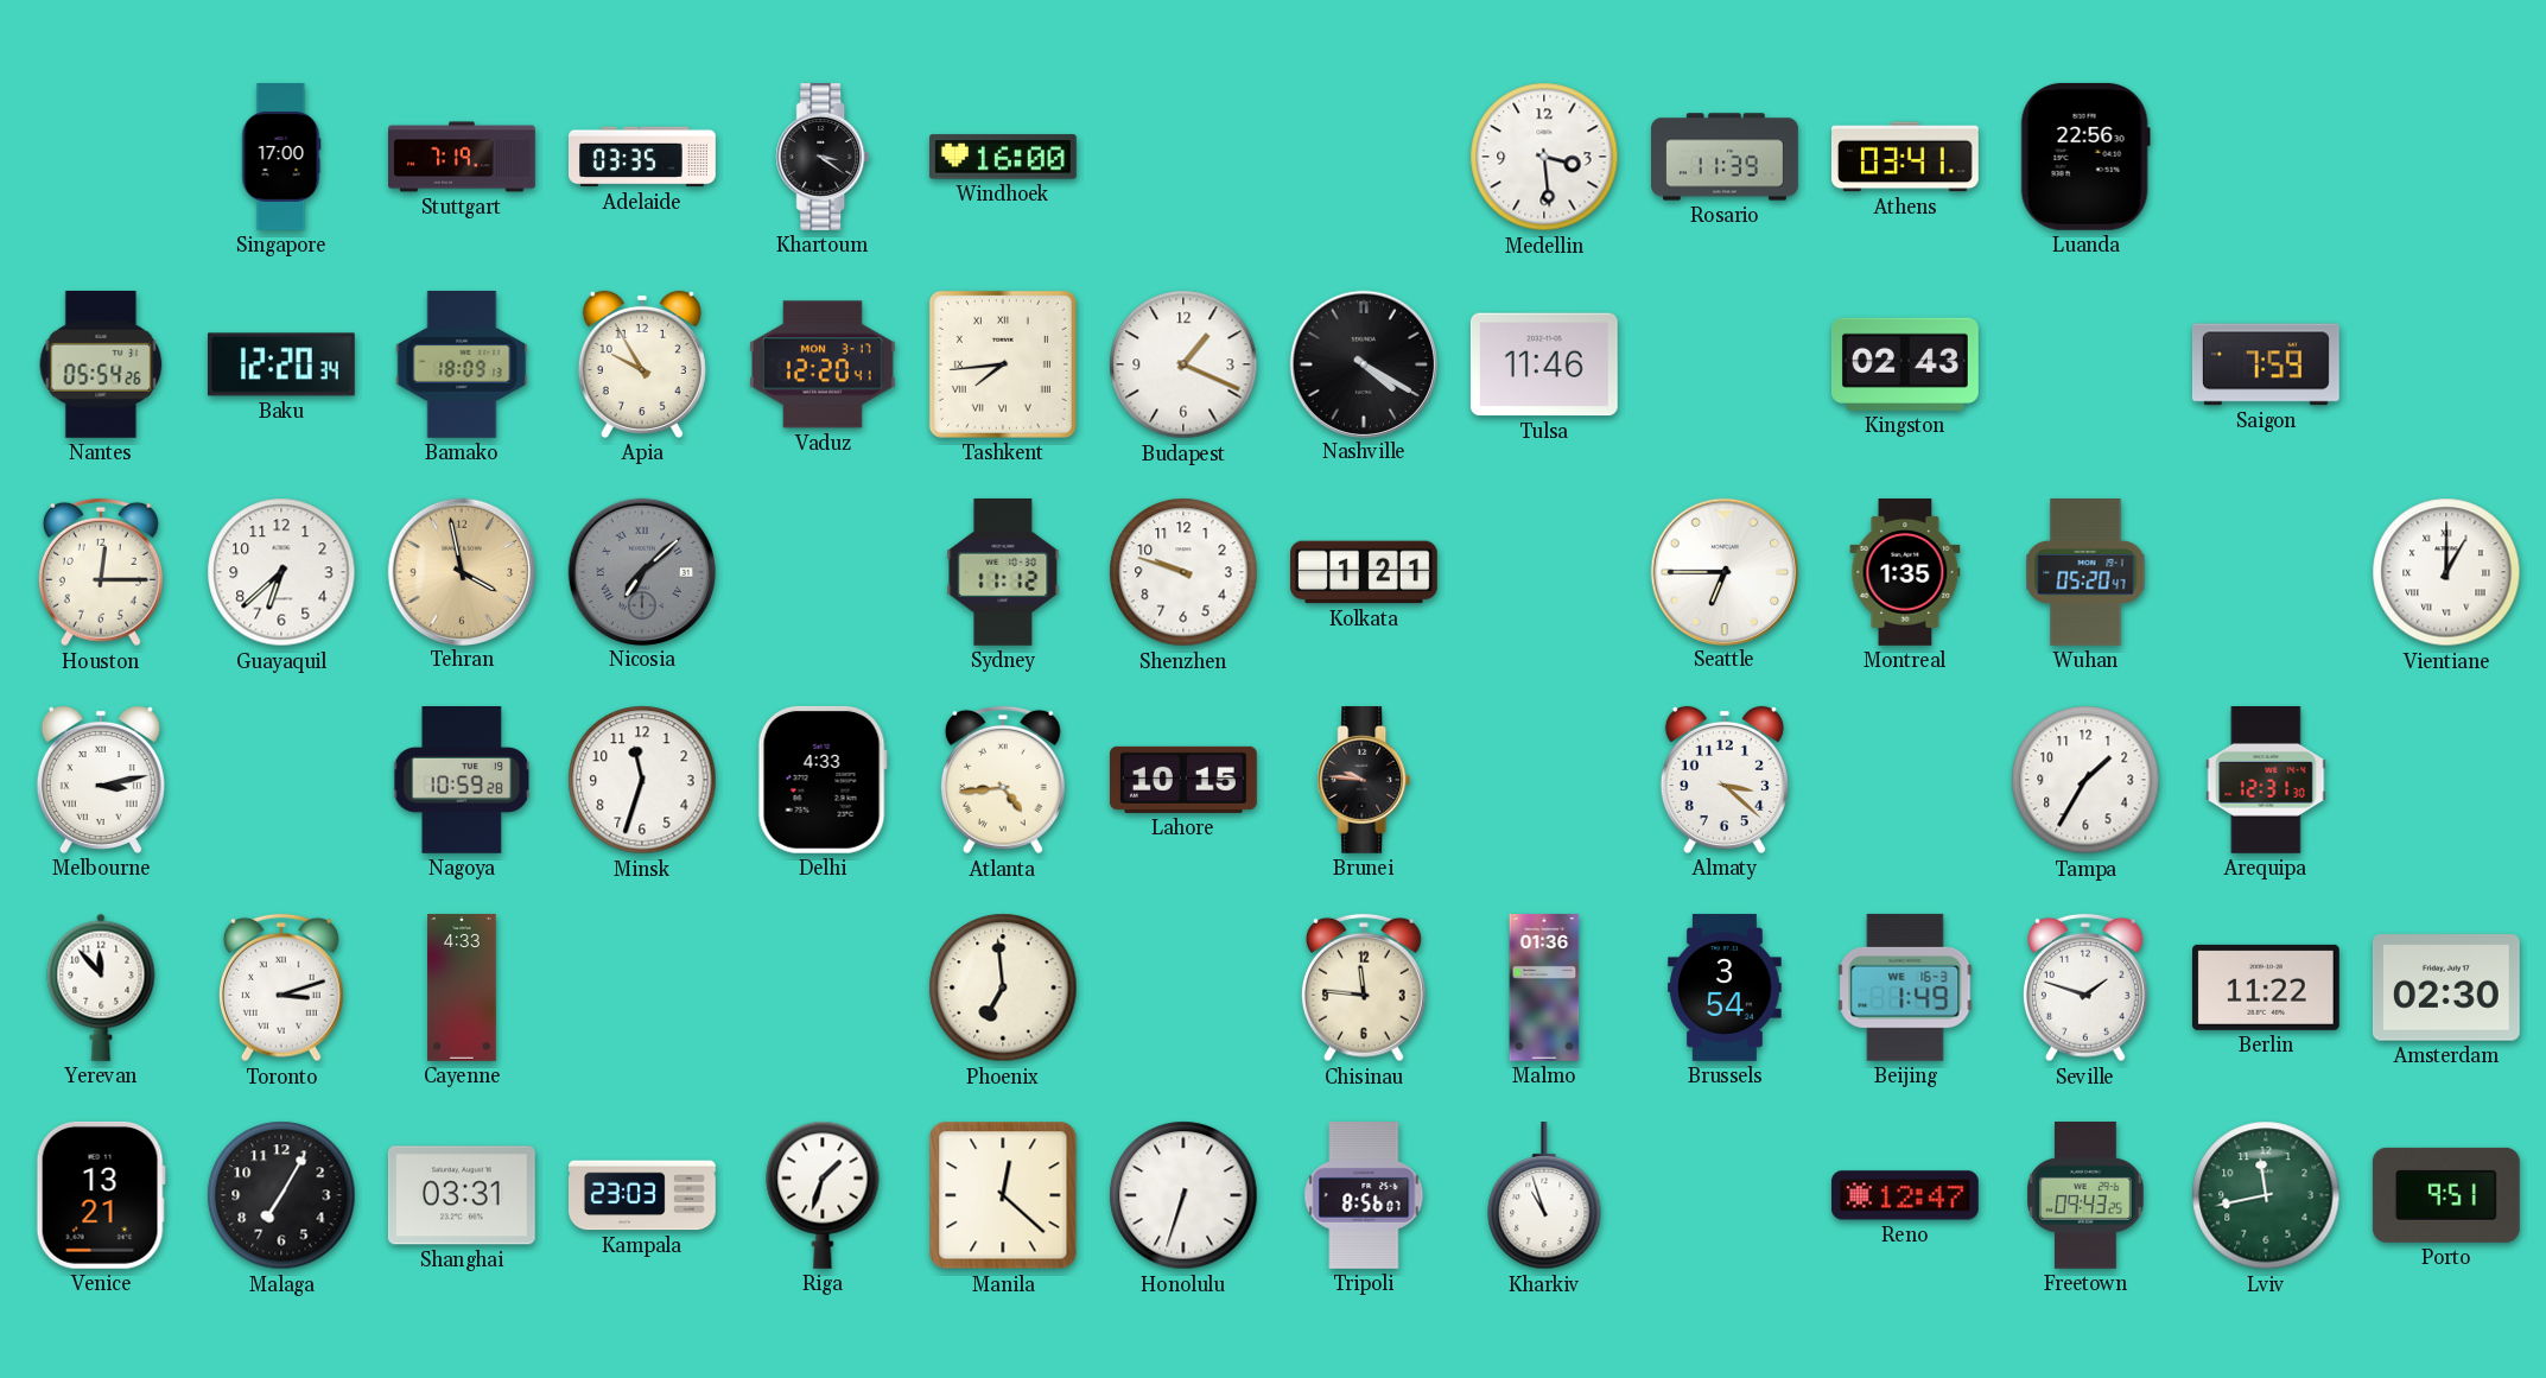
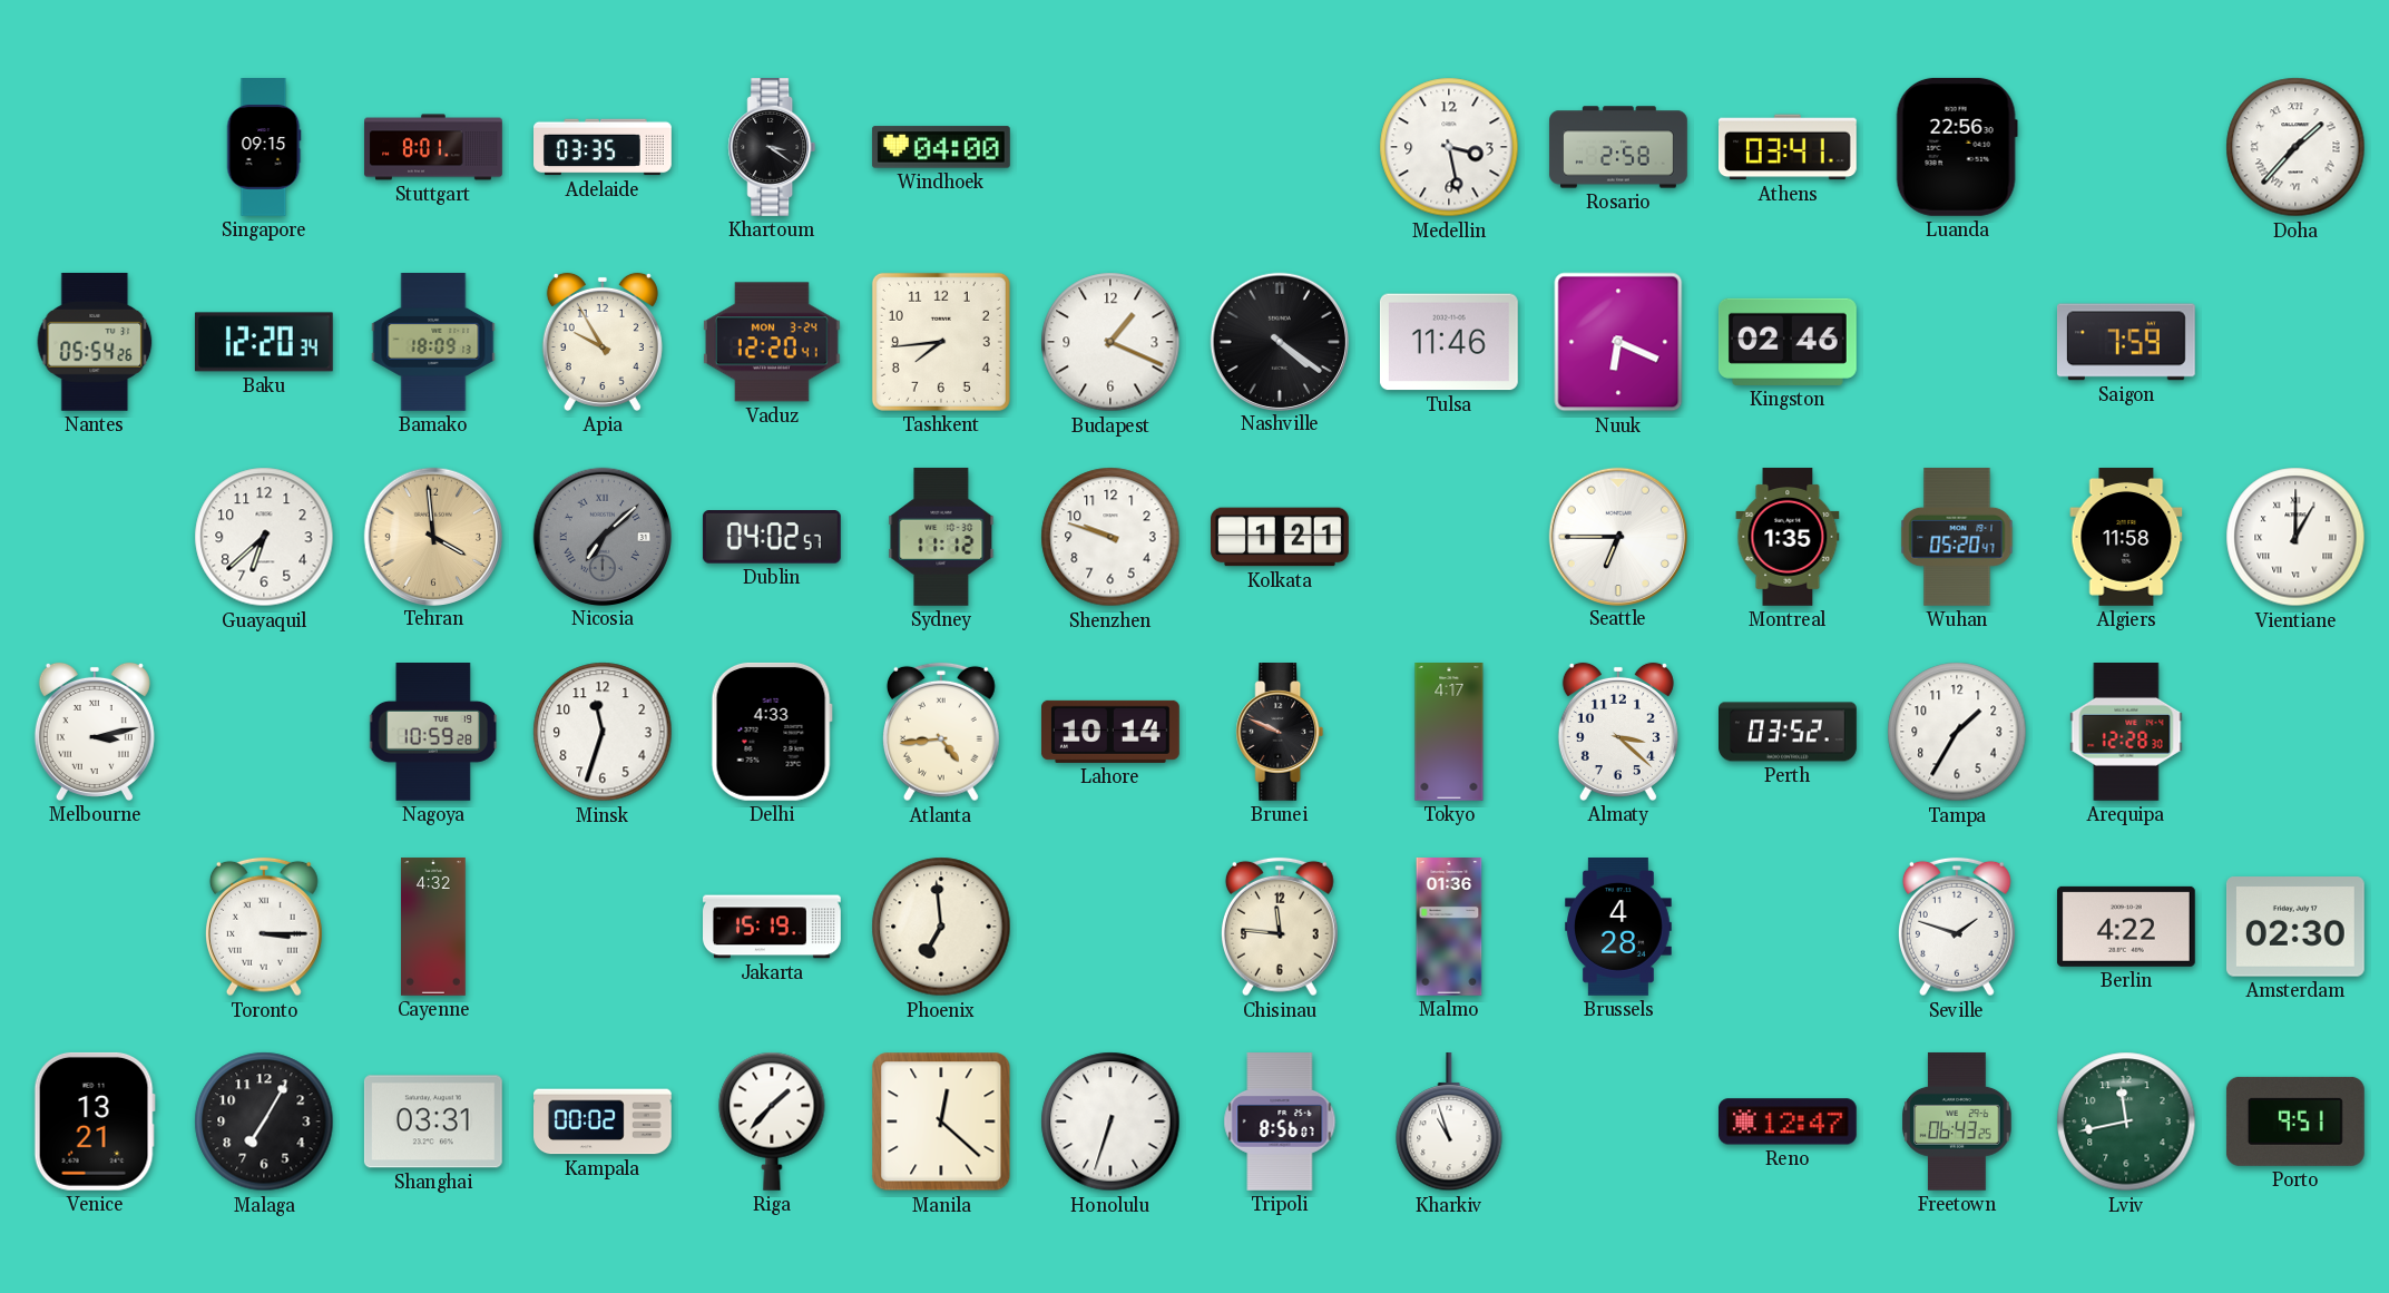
Singapore: 17:00 -> 09:15
Stuttgart: 7:19 -> 8:01
Windhoek: 16:00 -> 04:00
Medellin: 3:29 -> 3:28
Rosario: 11:39 -> 2:58
Doha: none -> 1:37
Vaduz date: MON 3-17 -> MON 3-24
Tashkent numerals: Roman -> Arabic
Nashville: 4:20 -> 4:21
Nuuk: none -> 6:19
Kingston: 02:43 -> 02:46
Houston: 12:15 -> none
Tehran: 3:58 -> 3:59
Dublin: none -> 04:02
Algiers: none -> 11:58
Lahore: 10:15 -> 10:14
Brunei: 9:46 -> 9:49
Tokyo: none -> 4:17
Perth: none -> 03:52
Arequipa: 12:31 -> 12:28
Yerevan: 11:53 -> none
Toronto: 3:12 -> 3:15
Cayenne: 4:33 -> 4:32
Jakarta: none -> 15:19
Brussels: 3:54 -> 4:28
Beijing: 1:49 -> none
Berlin: 11:22 -> 4:22
Kampala: 23:03 -> 00:02
Riga: 1:33 -> 1:37
Freetown: 09:43 -> 06:43
